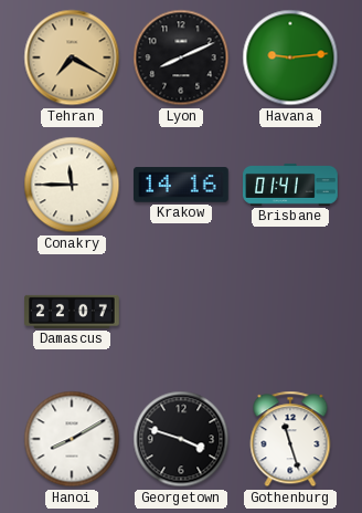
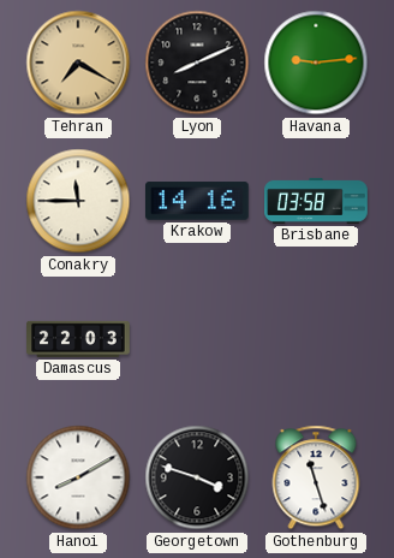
Brisbane: 01:41 -> 03:58
Damascus: 22:07 -> 22:03
